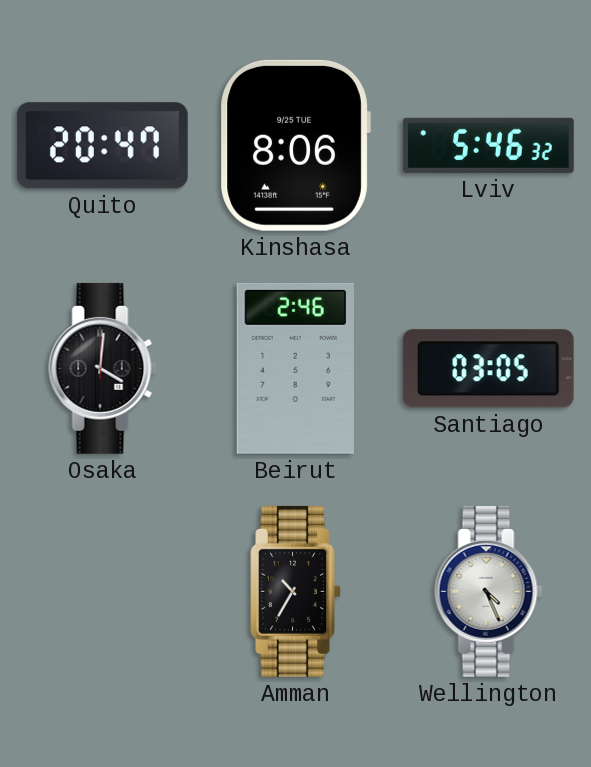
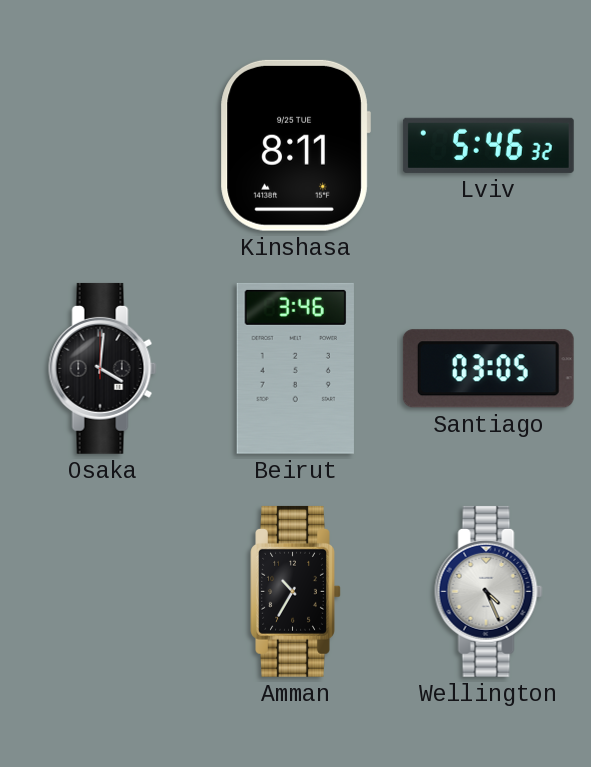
Quito: 20:47 -> none
Kinshasa: 8:06 -> 8:11
Beirut: 2:46 -> 3:46
